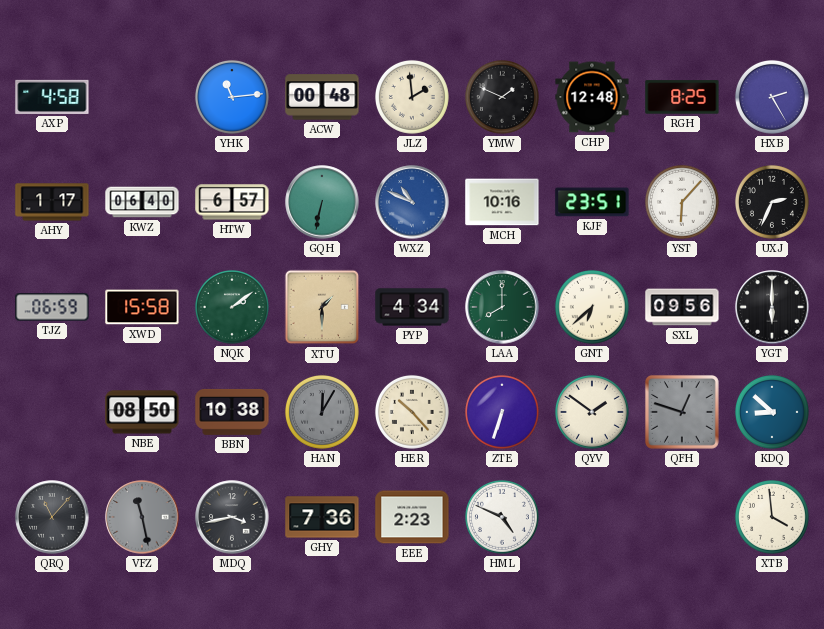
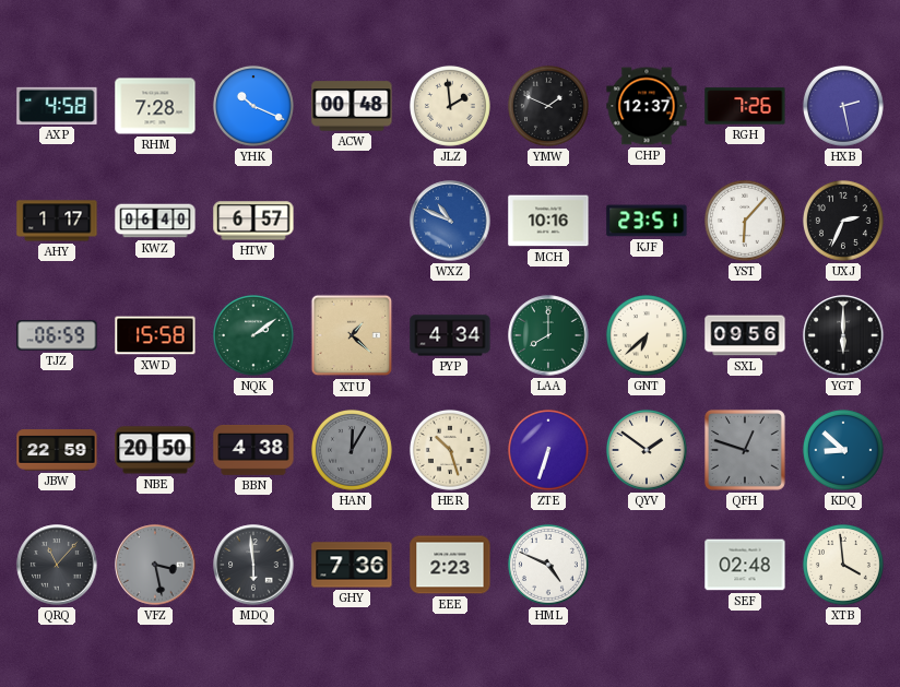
RHM: none -> 7:28
YHK: 11:14 -> 10:19
CHP: 12:48 -> 12:37
RGH: 8:25 -> 7:26
HXB: 2:25 -> 2:28
GQH: 6:32 -> none
XTU: 1:30 -> 1:22
JBW: none -> 22:59
NBE: 08:50 -> 20:50
BBN: 10:38 -> 4:38
HER: 10:23 -> 10:27
VFZ: 11:28 -> 3:28
MDQ: 3:43 -> 5:59
SEF: none -> 02:48
